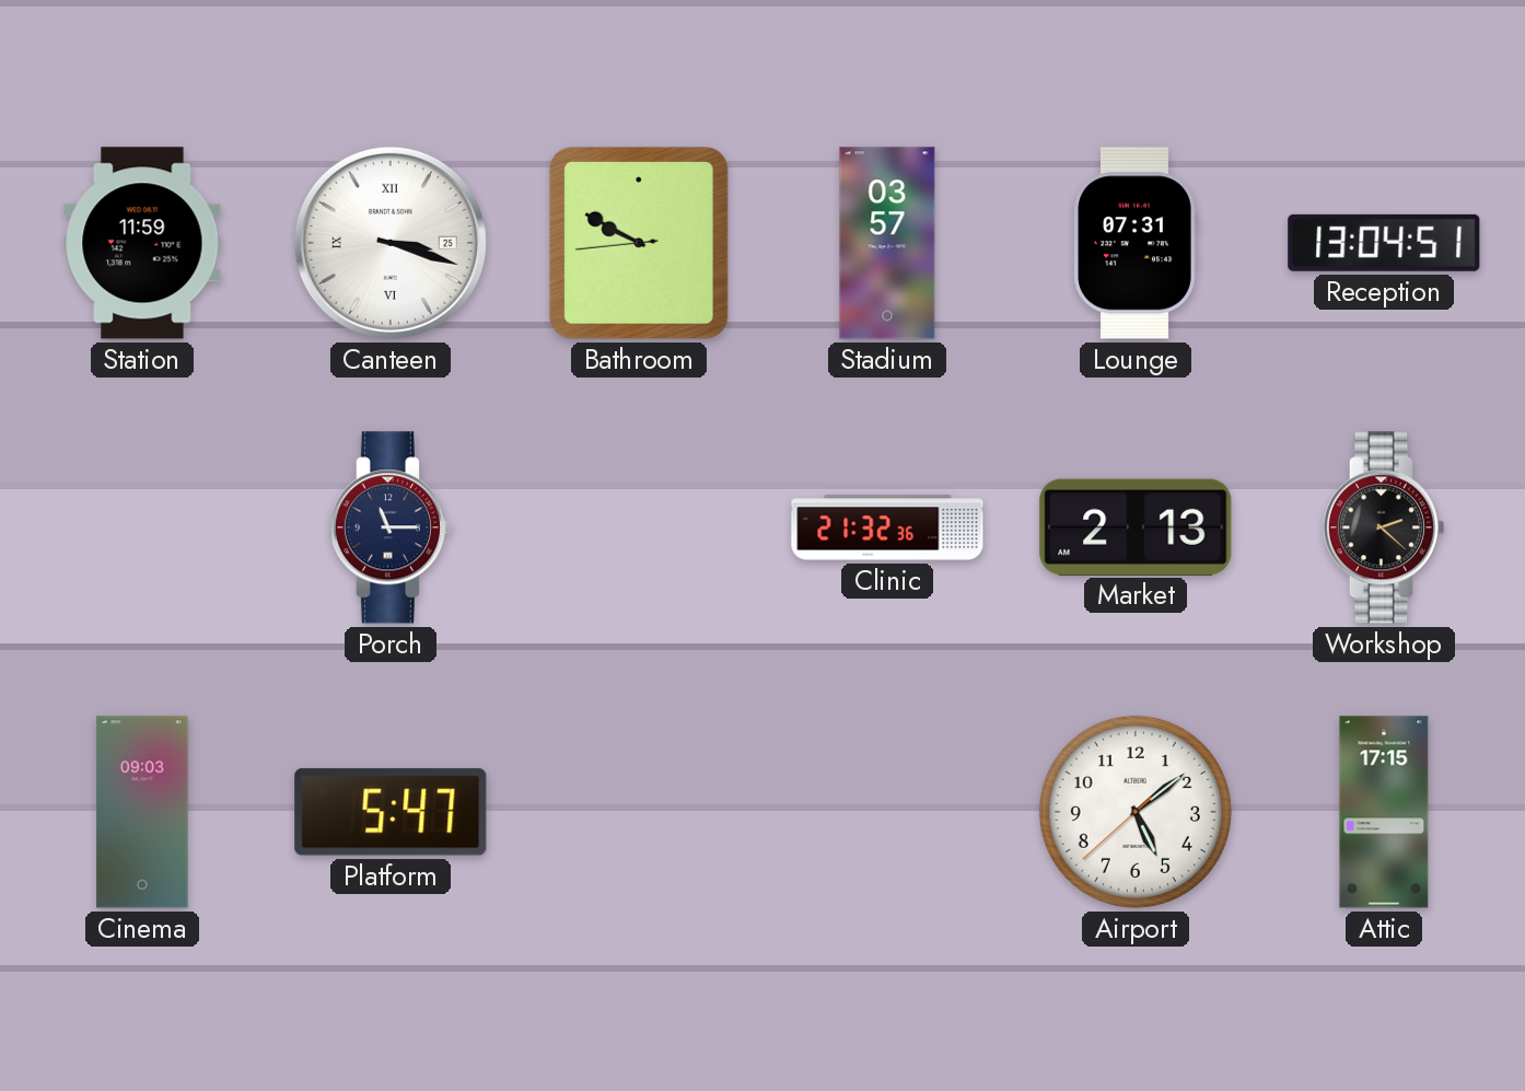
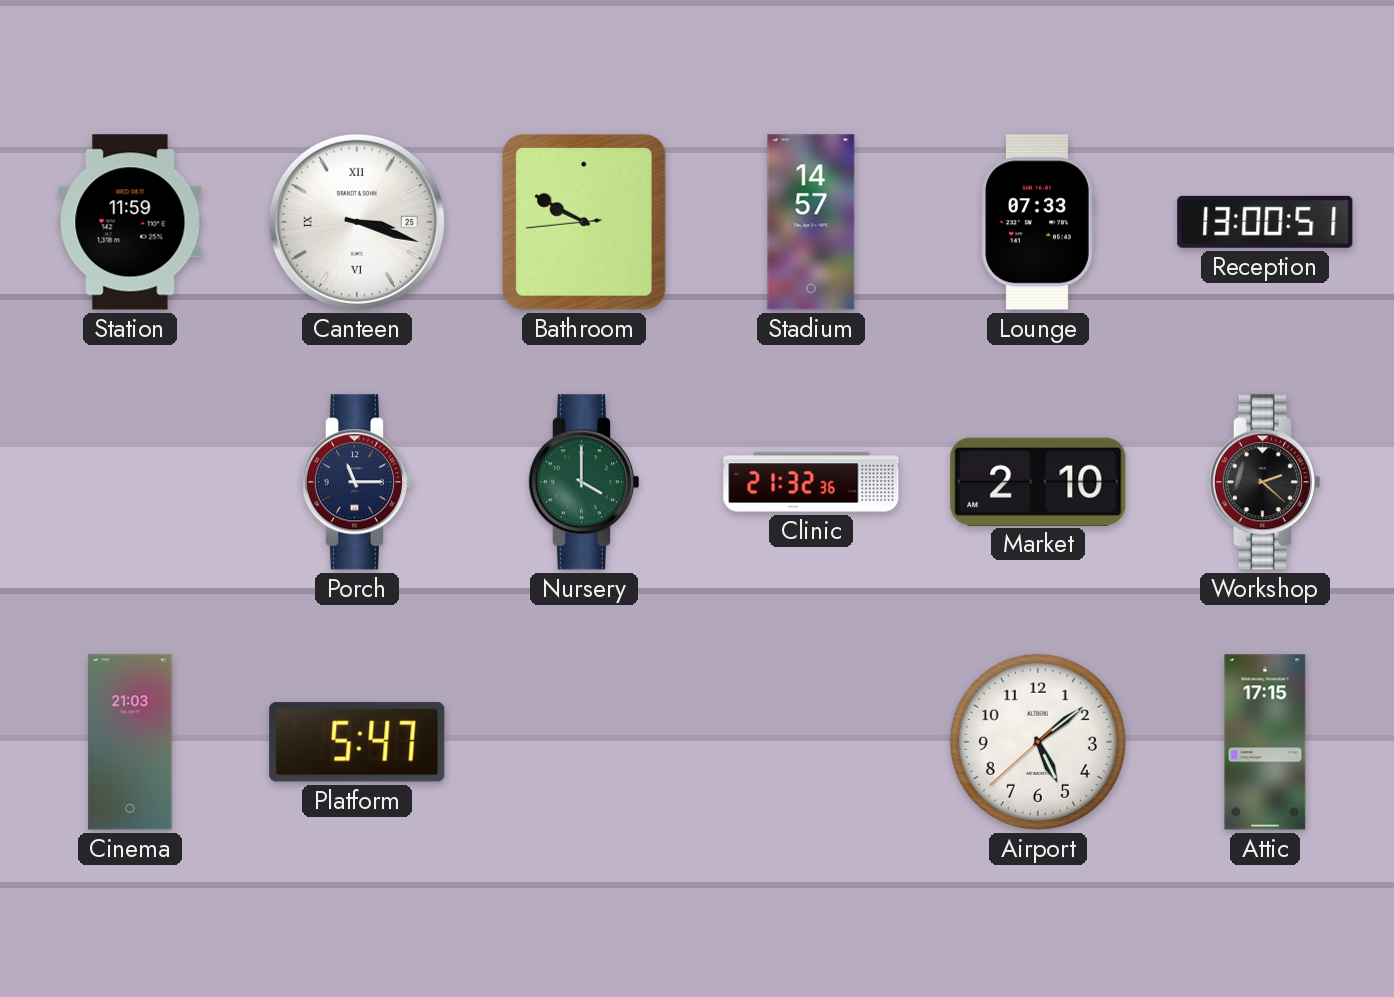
Stadium: 03:57 -> 14:57
Lounge: 07:31 -> 07:33
Reception: 13:04 -> 13:00
Nursery: none -> 4:00
Market: 2:13 -> 2:10
Cinema: 09:03 -> 21:03
